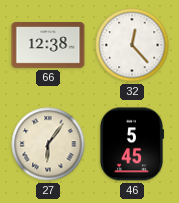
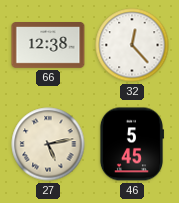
27: 6:06 -> 5:13
